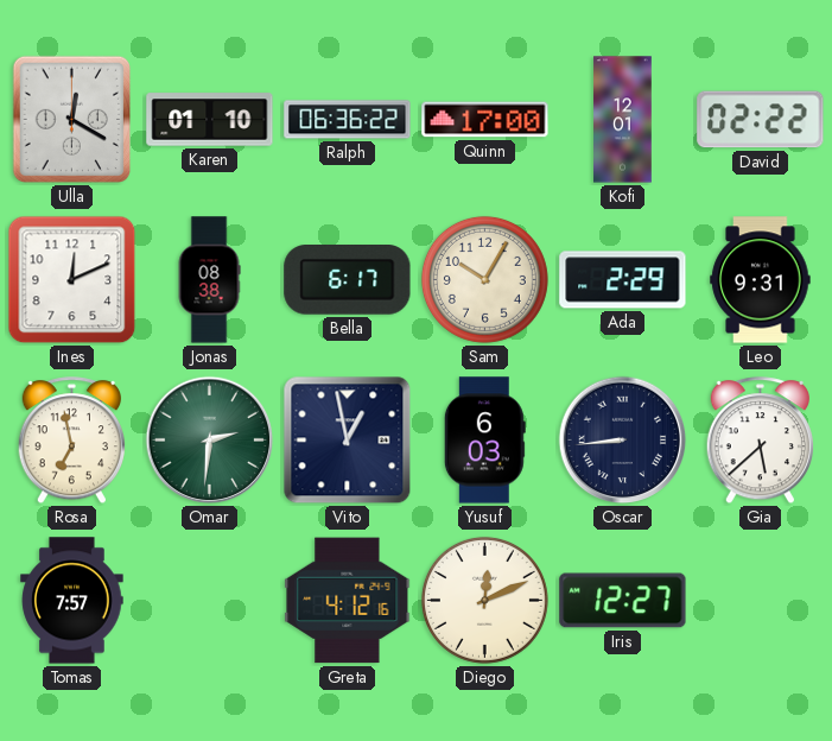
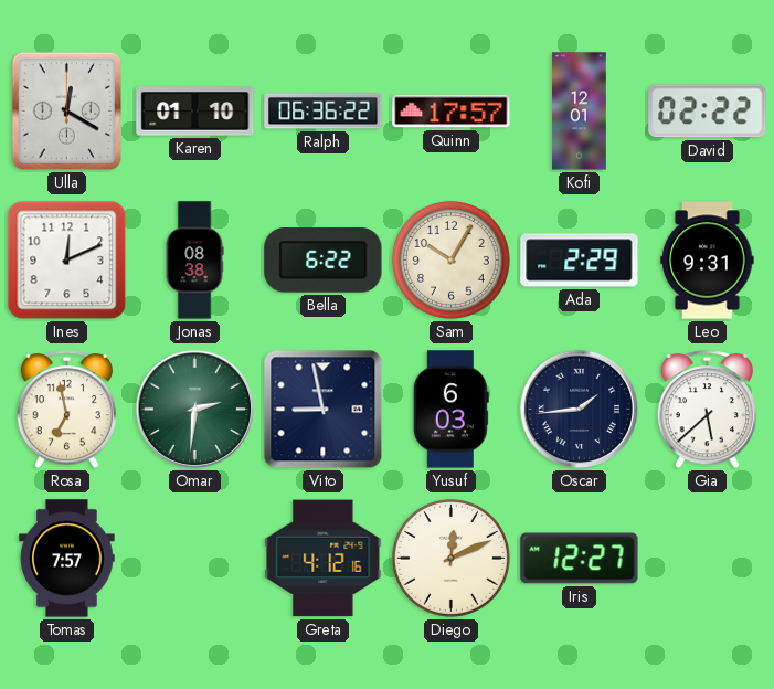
Quinn: 17:00 -> 17:57
Bella: 6:17 -> 6:22
Vito: 12:58 -> 8:58
Oscar: 8:44 -> 1:44
